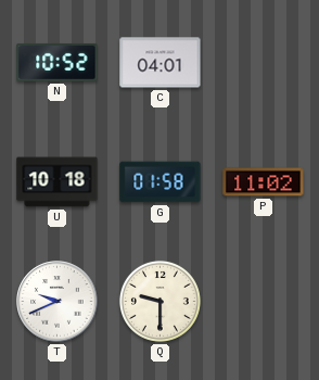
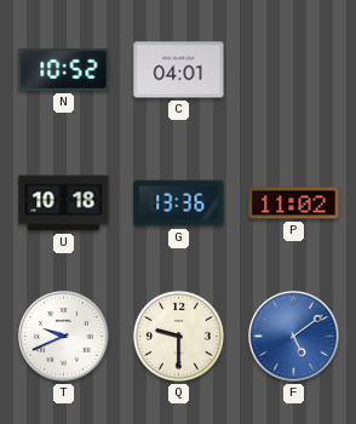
G: 01:58 -> 13:36
F: none -> 5:09
